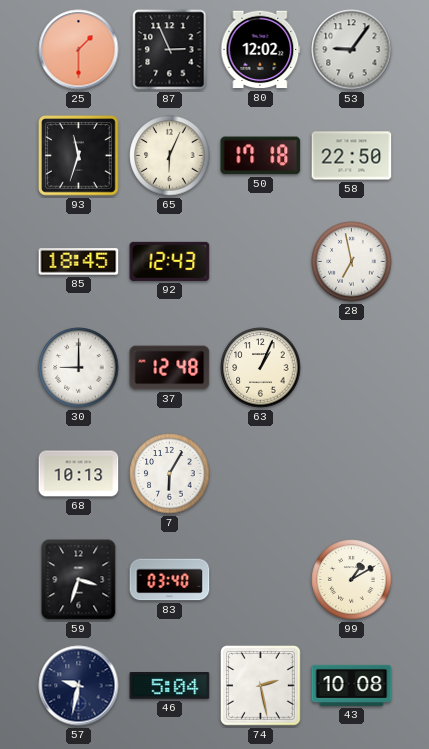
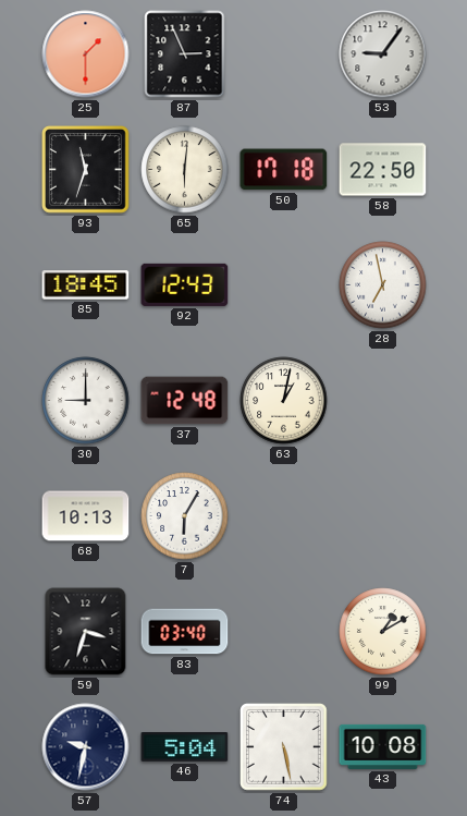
80: 12:02 -> none
65: 6:04 -> 6:01
63: 1:04 -> 1:02
74: 2:28 -> 5:28
